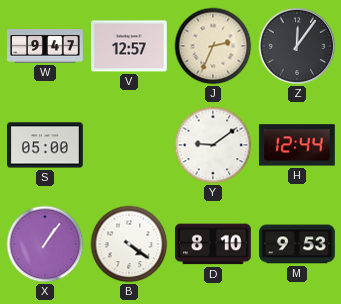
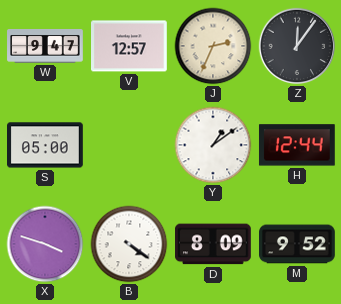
Y: 9:09 -> 1:09
X: 1:06 -> 3:48
D: 8:10 -> 8:09
M: 9:53 -> 9:52
